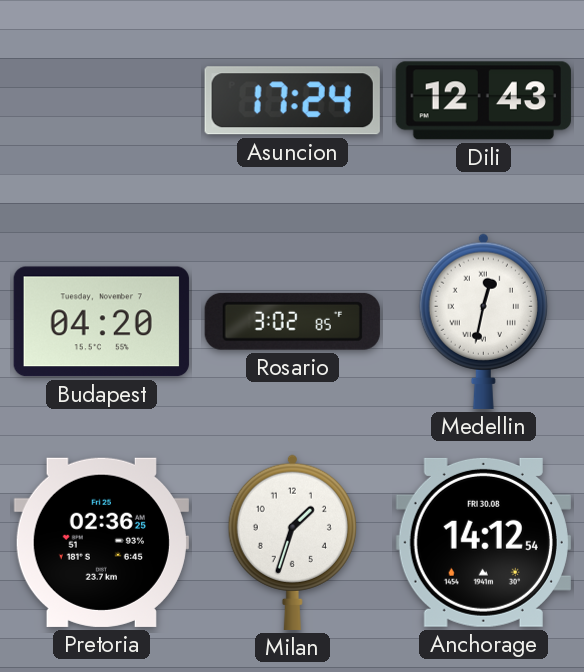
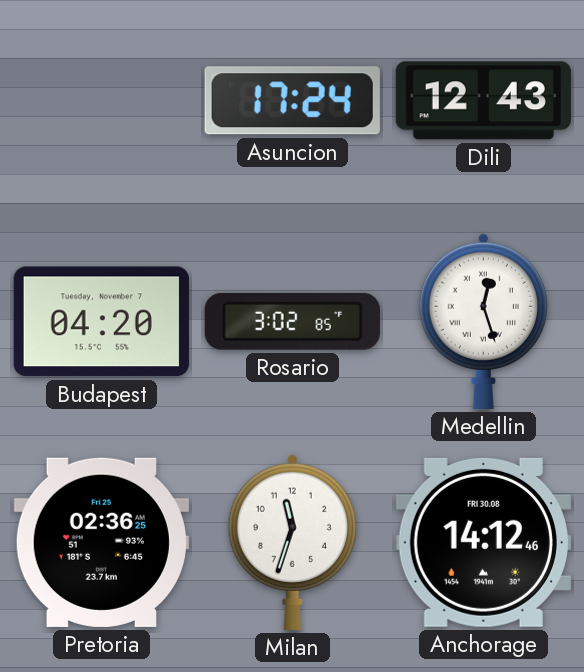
Medellin: 12:32 -> 12:27
Milan: 1:33 -> 11:33
Anchorage: 14:12:54 -> 14:12:46
